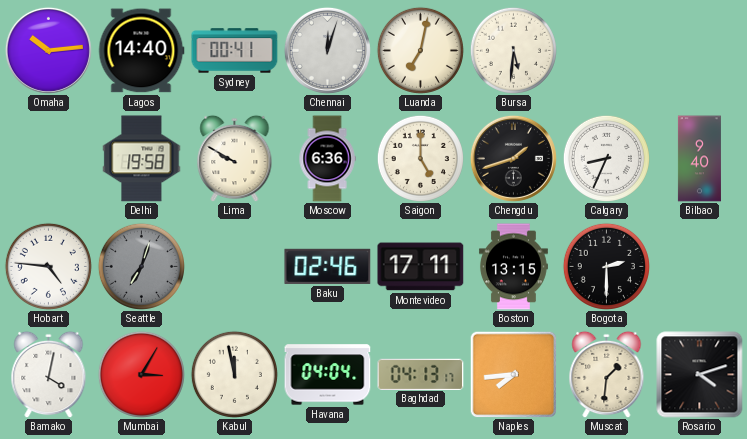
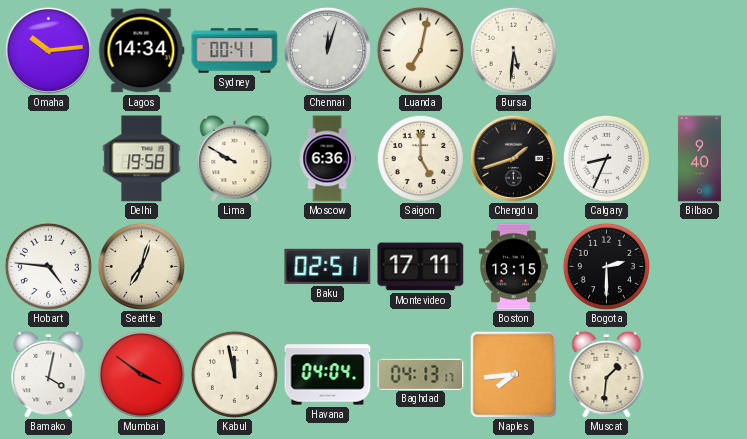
Lagos: 14:40 -> 14:34
Seattle dial: grey -> cream
Baku: 02:46 -> 02:51
Mumbai: 3:05 -> 3:51
Rosario: 4:12 -> none
